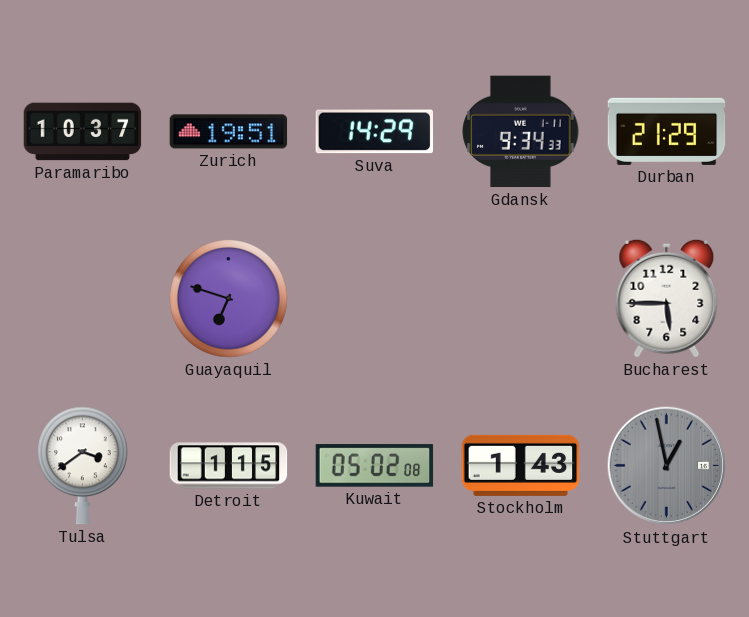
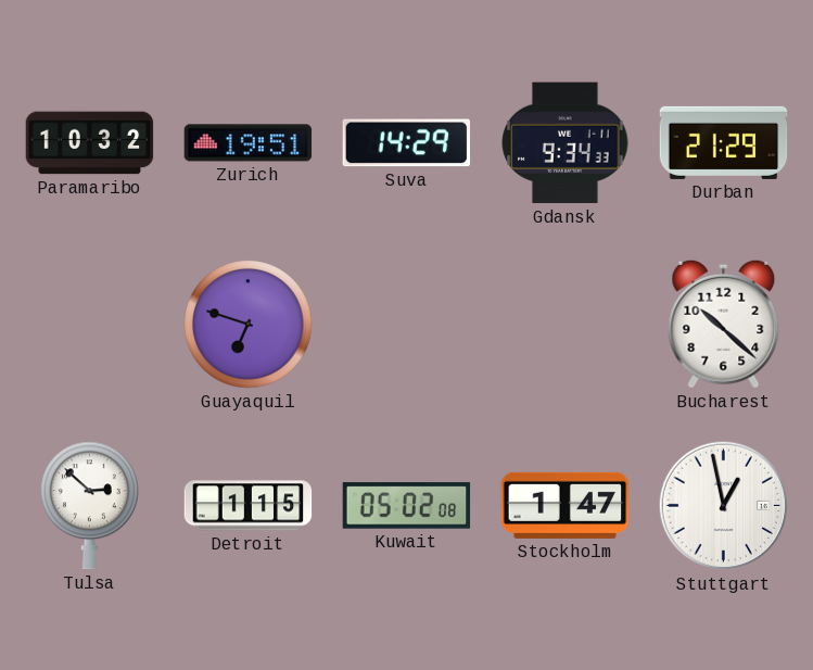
Paramaribo: 10:37 -> 10:32
Bucharest: 5:45 -> 10:22
Tulsa: 3:39 -> 2:52
Stockholm: 1:43 -> 1:47
Stuttgart dial: grey -> white
